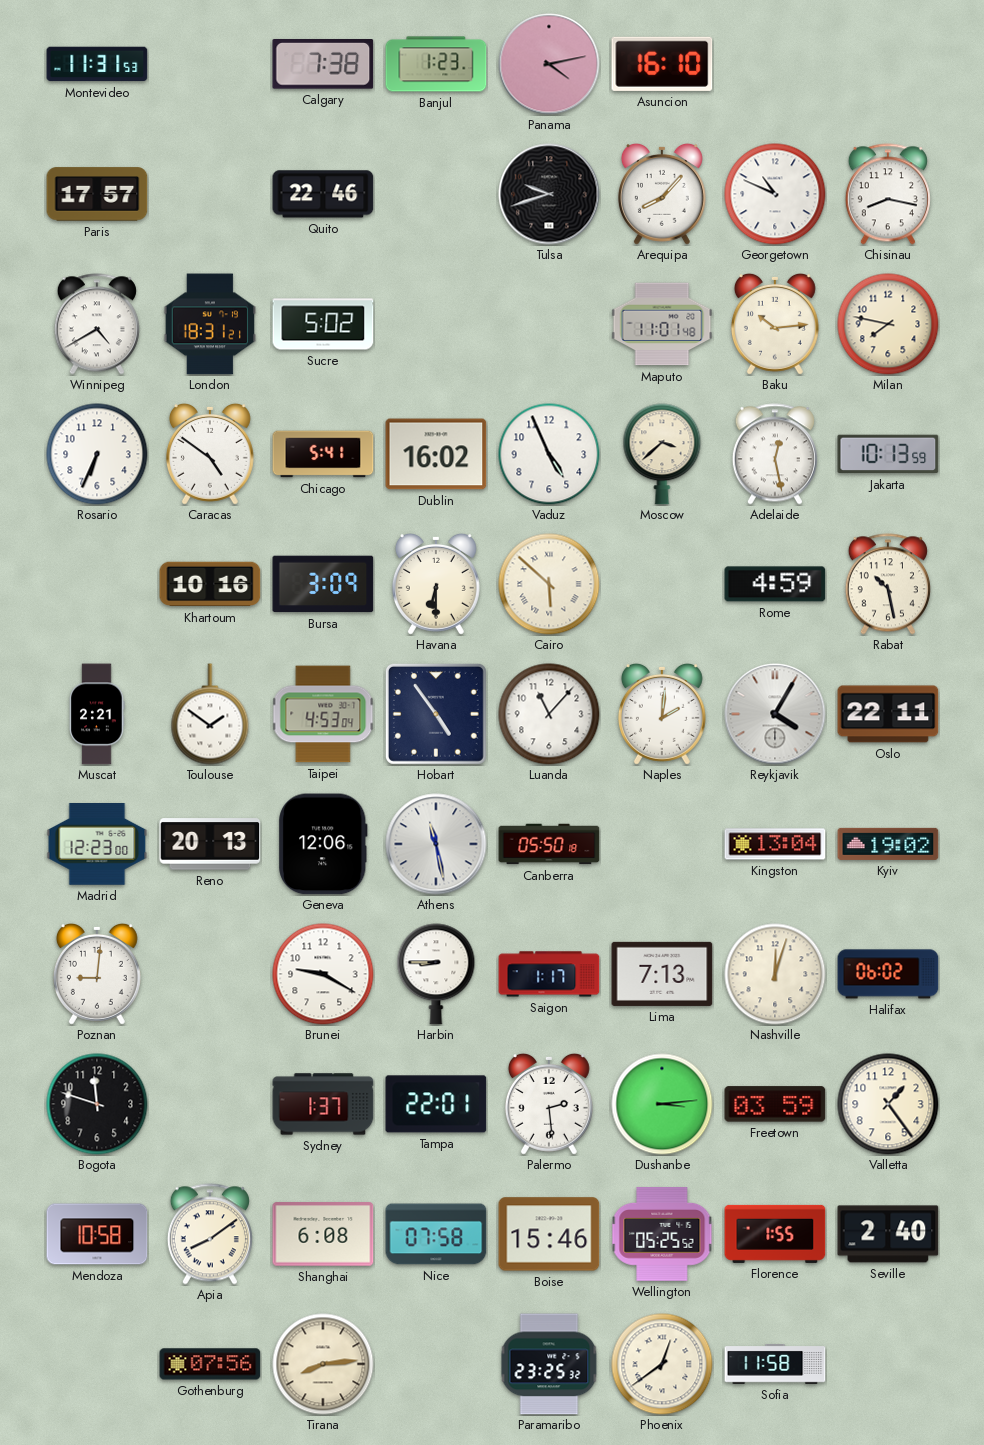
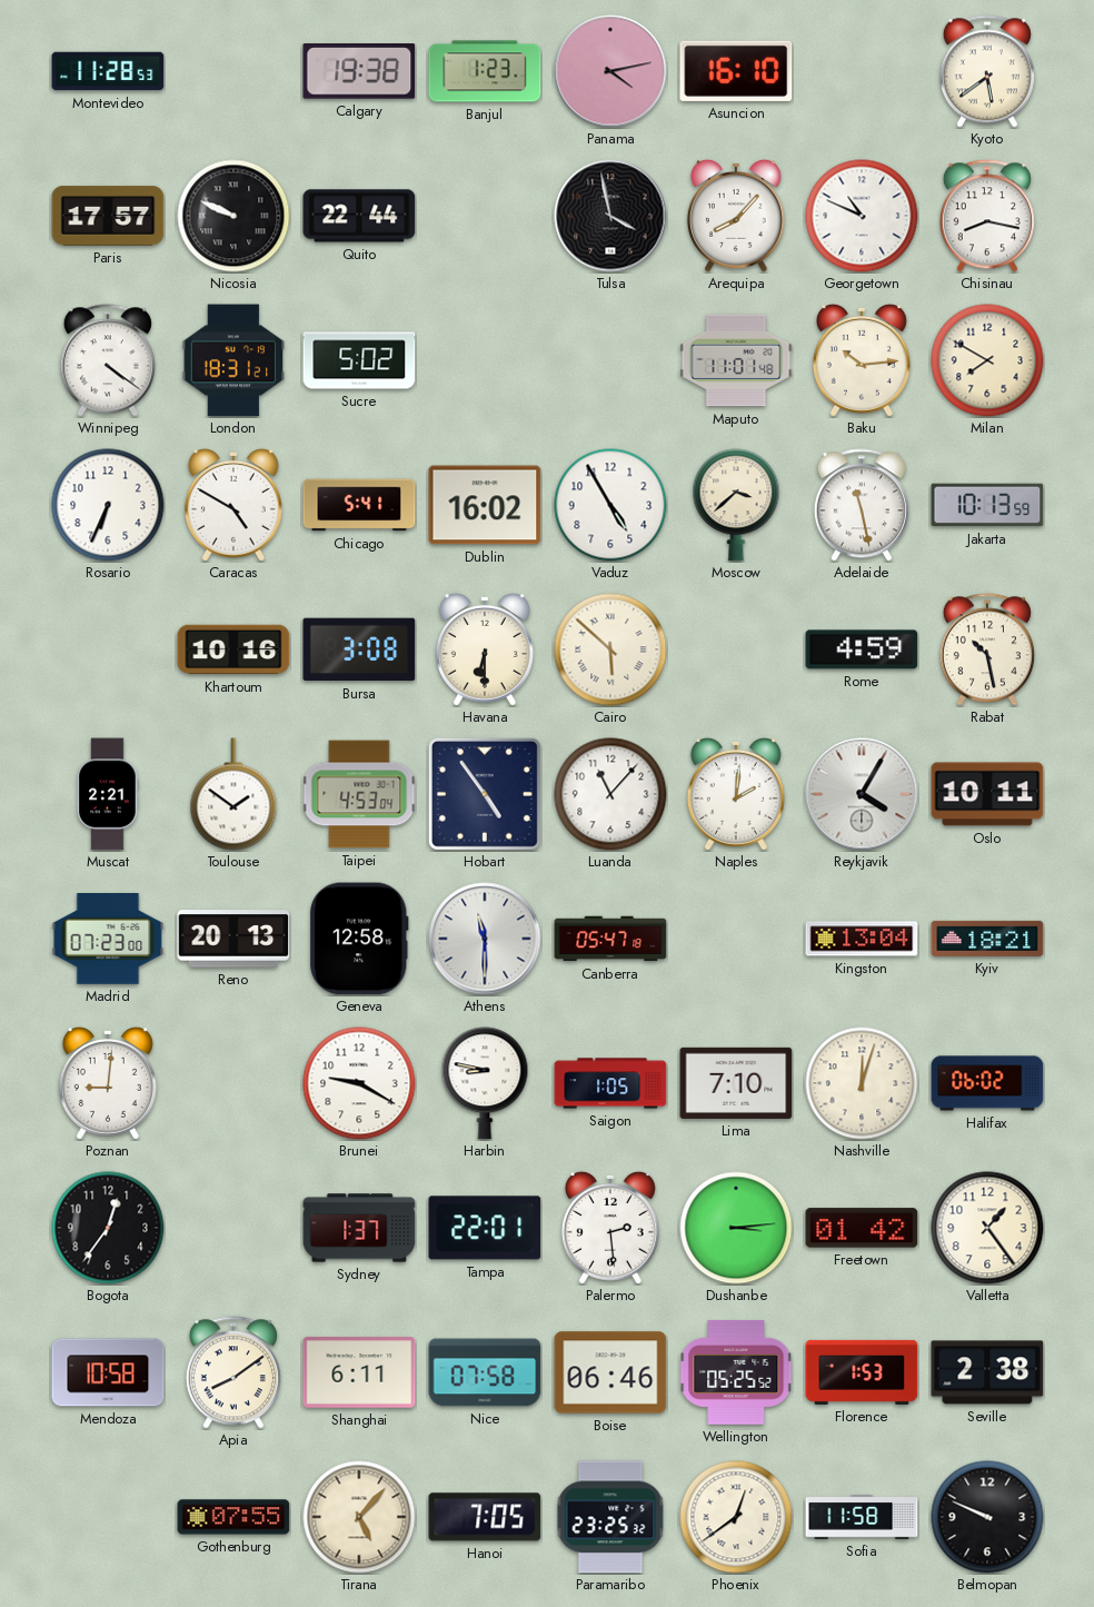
Montevideo: 11:31 -> 11:28
Calgary: 7:38 -> 19:38
Kyoto: none -> 5:39
Nicosia: none -> 9:49
Quito: 22:46 -> 22:44
Tulsa: 9:42 -> 3:58
Winnipeg: 4:40 -> 4:21
Milan: 7:47 -> 7:50
Caracas: 4:51 -> 4:50
Vaduz: 4:56 -> 4:55
Adelaide: 12:28 -> 11:28
Bursa: 3:09 -> 3:08
Oslo: 22:11 -> 10:11
Madrid: 12:23 -> 07:23
Geneva: 12:06 -> 12:58
Athens: 11:28 -> 11:30
Canberra: 05:50 -> 05:47
Kyiv: 19:02 -> 18:21
Harbin: 8:45 -> 8:47
Saigon: 1:17 -> 1:05
Lima: 7:13 -> 7:10
Bogota: 11:48 -> 12:36
Freetown: 03:59 -> 01:42
Shanghai: 6:08 -> 6:11
Boise: 15:46 -> 06:46
Florence: 1:55 -> 1:53
Seville: 2:40 -> 2:38
Gothenburg: 07:56 -> 07:55
Tirana: 8:14 -> 5:07
Hanoi: none -> 7:05
Belmopan: none -> 9:49
